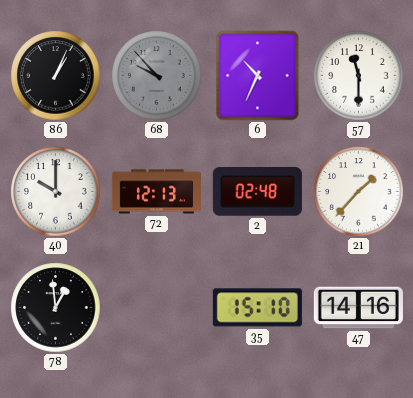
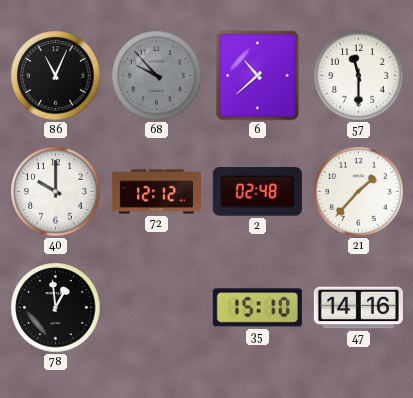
86: 1:04 -> 11:04
6: 10:34 -> 10:38
72: 12:13 -> 12:12
